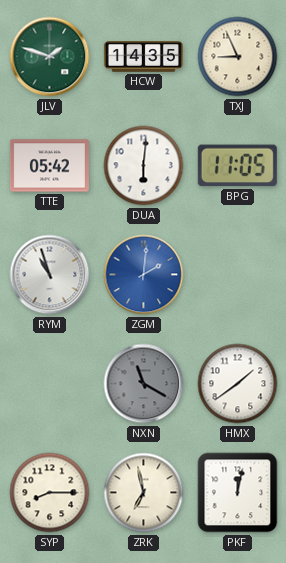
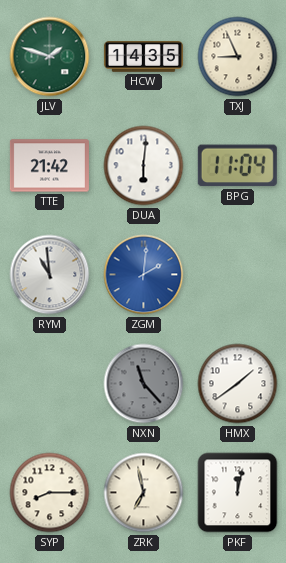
TTE: 05:42 -> 21:42
BPG: 11:05 -> 11:04
RYM: 10:57 -> 10:59
NXN: 11:20 -> 11:23
